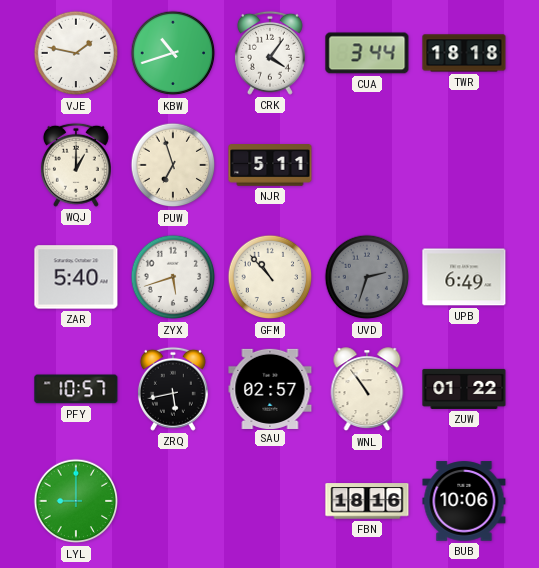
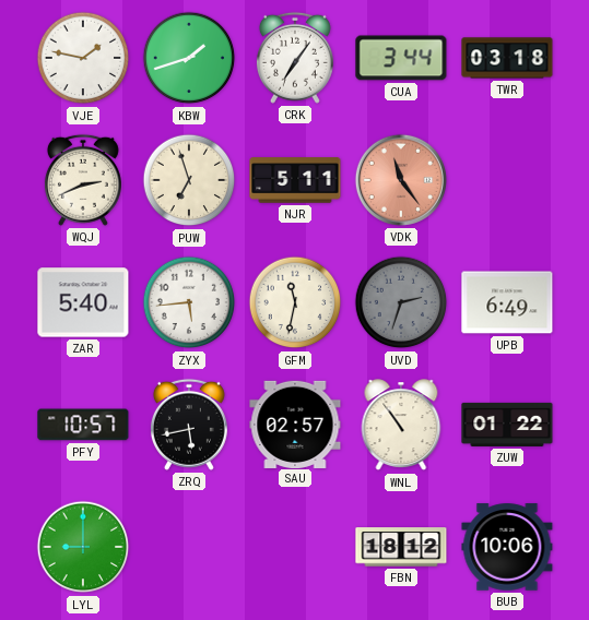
KBW: 10:42 -> 1:42
CRK: 4:06 -> 7:06
TWR: 18:18 -> 03:18
WQJ: 1:00 -> 2:41
VDK: none -> 11:24
ZYX: 5:42 -> 5:44
GFM: 10:53 -> 11:32
FBN: 18:16 -> 18:12
